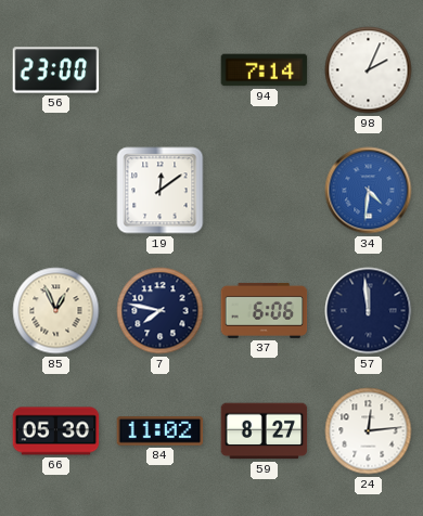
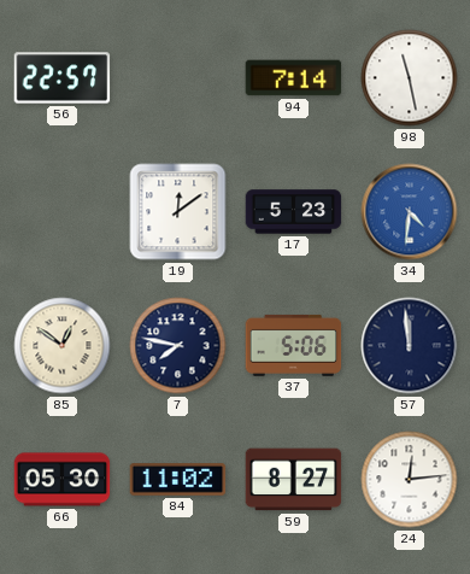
56: 23:00 -> 22:57
98: 2:04 -> 11:28
17: none -> 5:23
85: 12:56 -> 12:51
37: 6:06 -> 5:06
